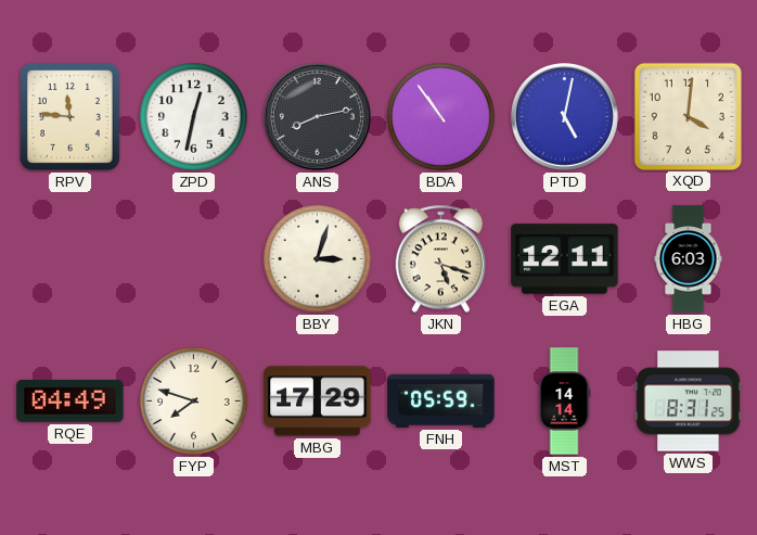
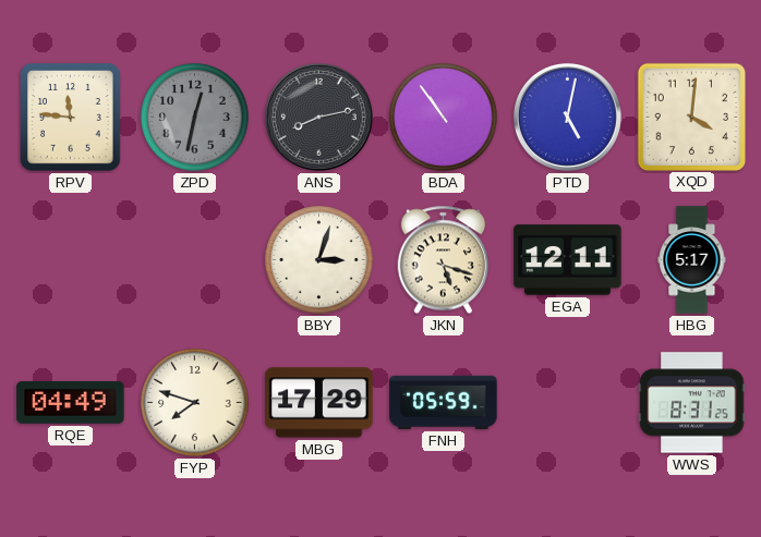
ZPD dial: white -> grey
HBG: 6:03 -> 5:17
MST: 14:14 -> none
